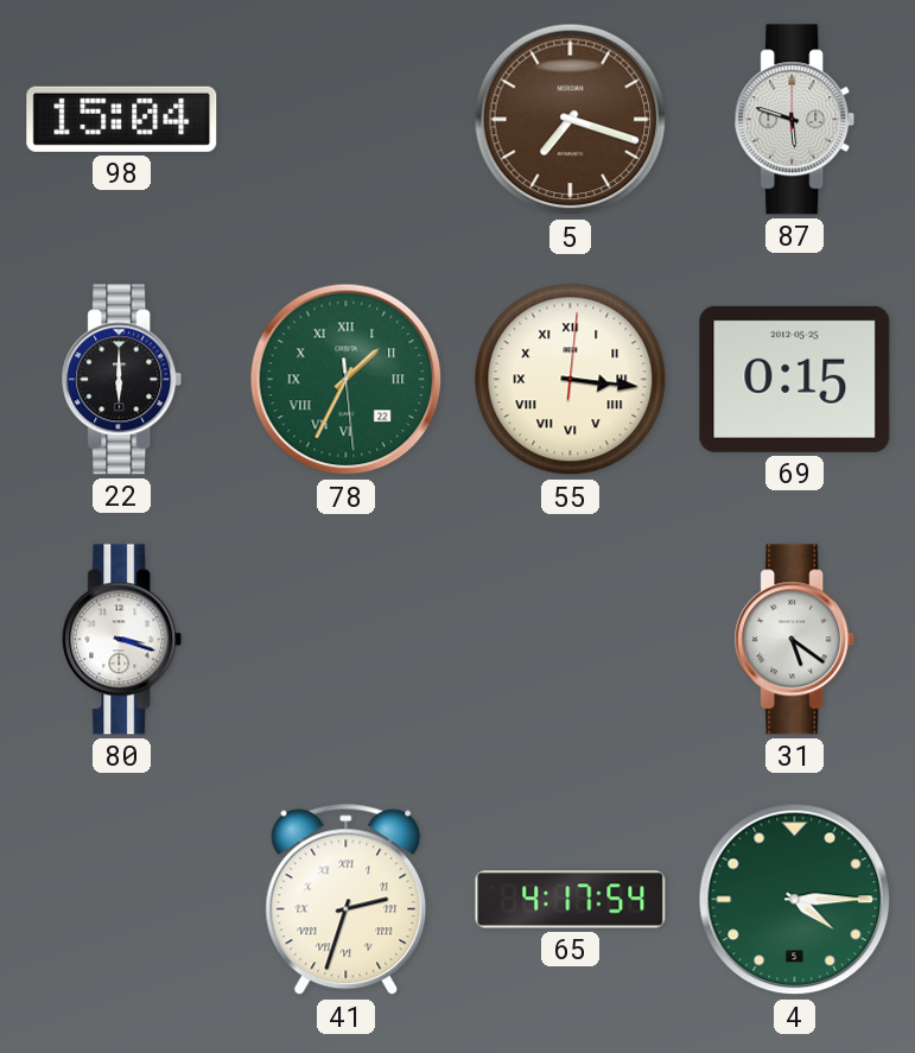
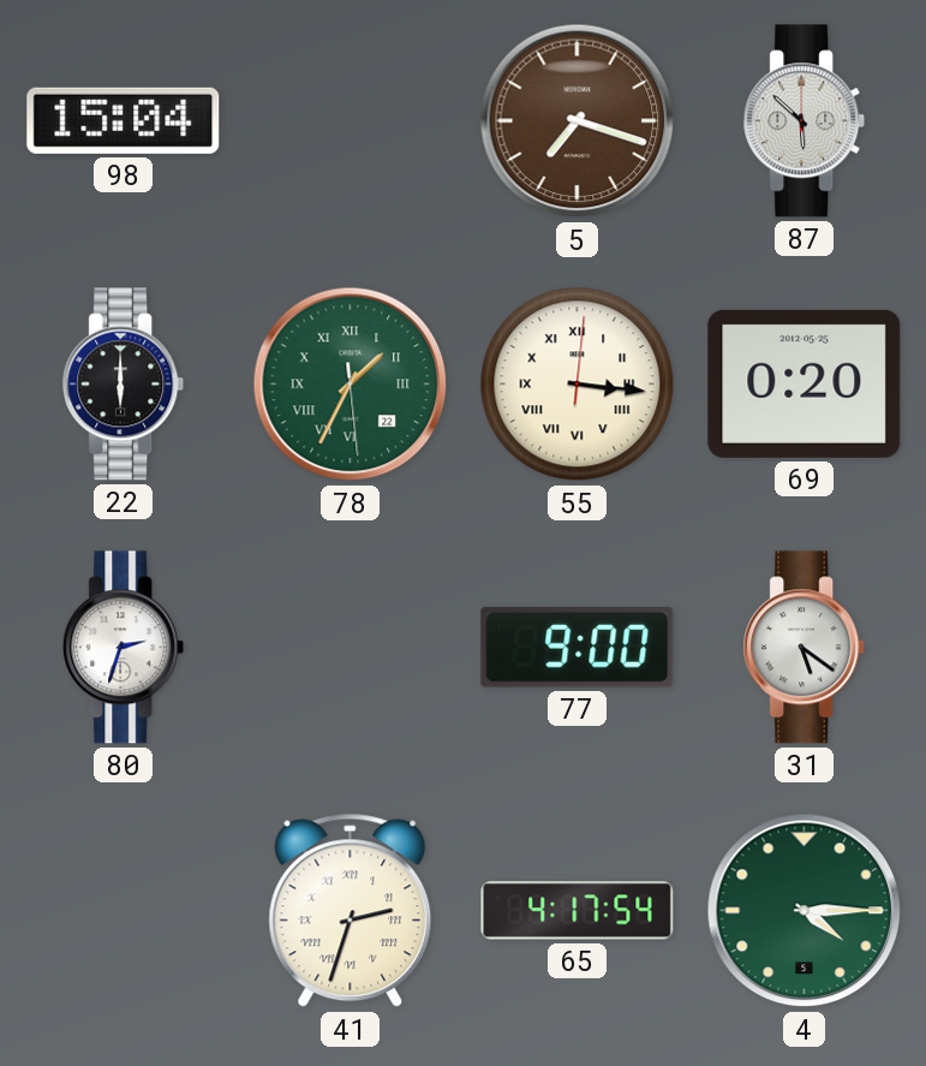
87: 5:48 -> 5:52
69: 0:15 -> 0:20
80: 3:18 -> 2:33
77: none -> 9:00
